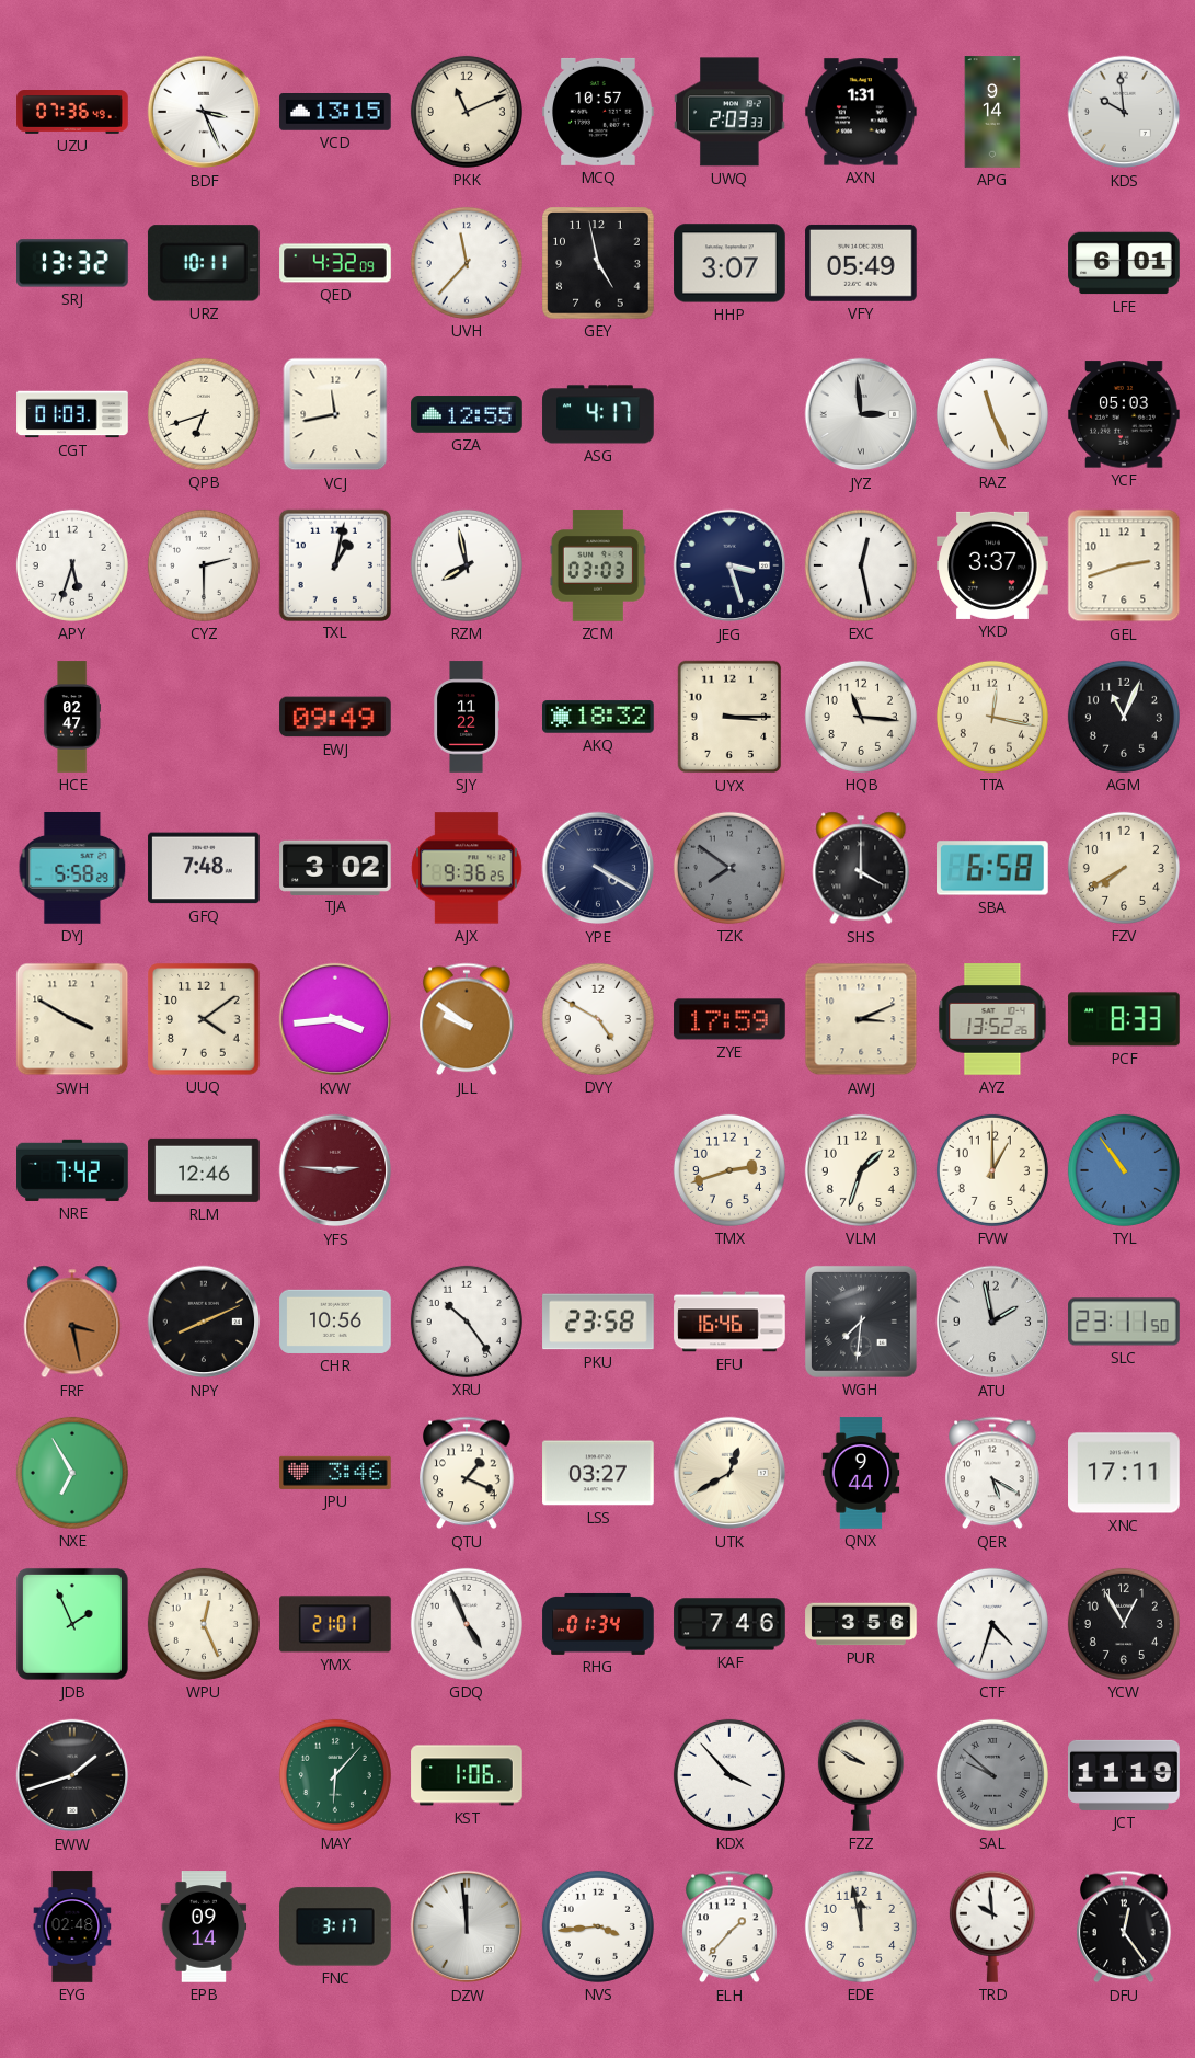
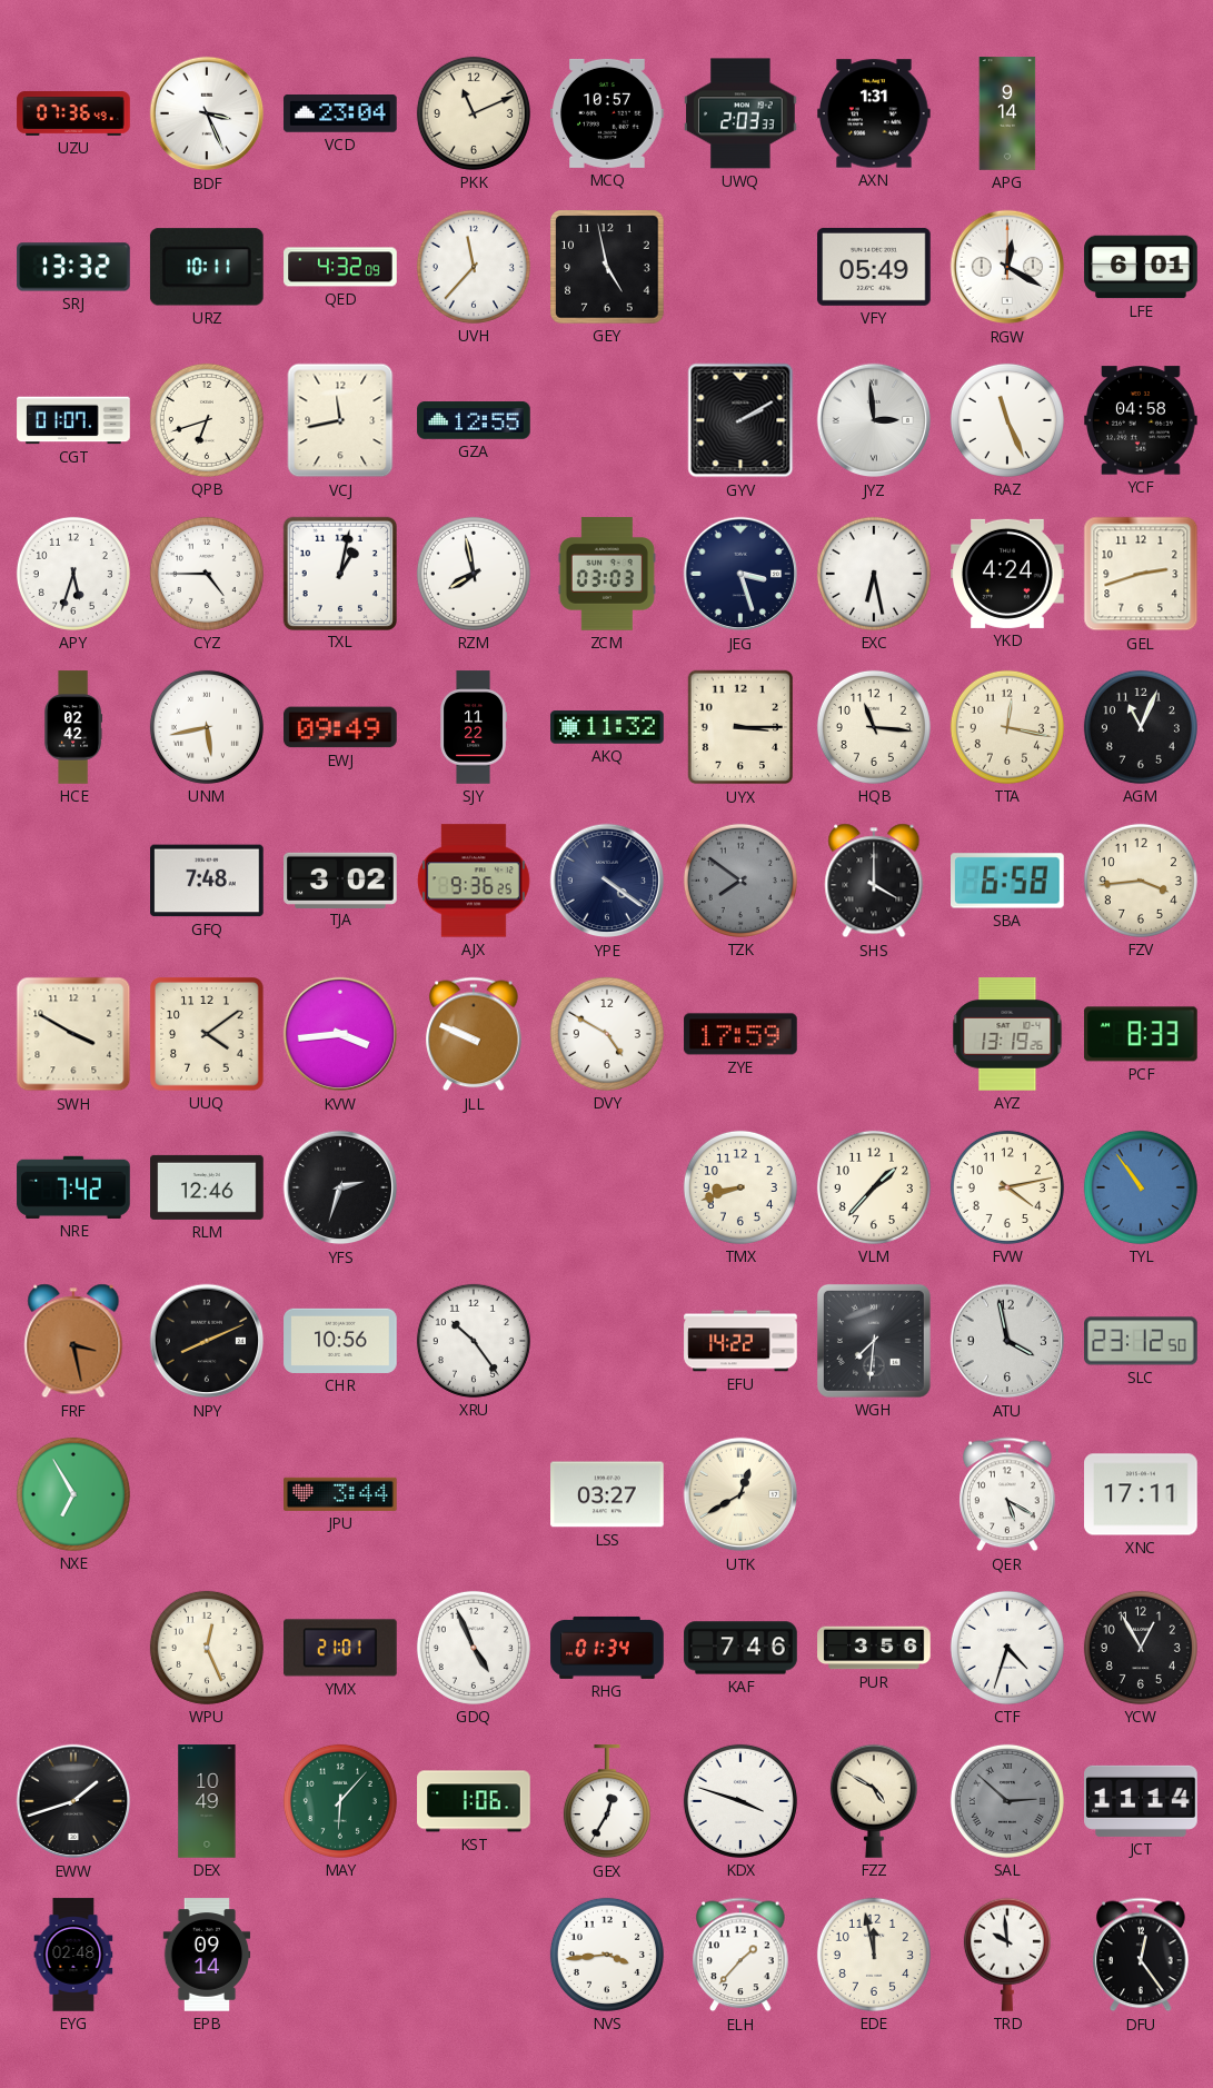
VCD: 13:15 -> 23:04
KDS: 9:59 -> none
HHP: 3:07 -> none
RGW: none -> 12:20
CGT: 01:03 -> 01:07
ASG: 4:17 -> none
GYV: none -> 2:10
YCF: 05:03 -> 04:58
CYZ: 2:30 -> 4:45
EXC: 12:28 -> 6:28
YKD: 3:37 -> 4:24
HCE: 02:47 -> 02:42
UNM: none -> 5:43
AKQ: 18:32 -> 11:32
DYJ: 5:58 -> none
YPE: 4:20 -> 4:21
FZV: 7:40 -> 3:44
JLL: 9:51 -> 9:49
AWJ: 3:11 -> none
AYZ: 13:52 -> 13:19
YFS: 2:46 -> 2:33
YFS dial: burgundy -> black
TMX: 2:42 -> 8:42
VLM: 1:33 -> 1:37
FVW: 1:00 -> 4:13
PKU: 23:58 -> none
EFU: 16:46 -> 14:22
ATU: 1:58 -> 3:58
SLC: 23:11 -> 23:12
JPU: 3:46 -> 3:44
QTU: 1:19 -> none
QNX: 9:44 -> none
JDB: 1:56 -> none
DEX: none -> 10:49
GEX: none -> 12:35
KDX: 3:53 -> 3:48
FZZ: 9:50 -> 4:50
SAL: 9:52 -> 2:52
JCT: 11:19 -> 11:14
FNC: 3:17 -> none
DZW: 11:59 -> none
